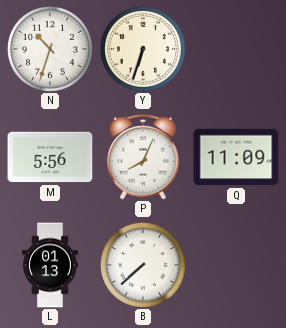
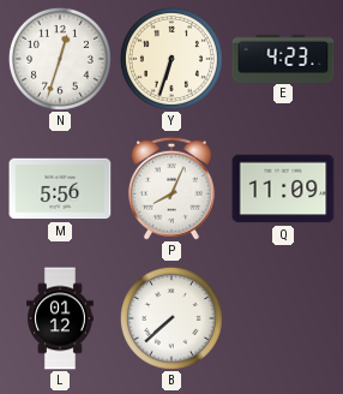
N: 10:33 -> 12:33
E: none -> 4:23
L: 01:13 -> 01:12
